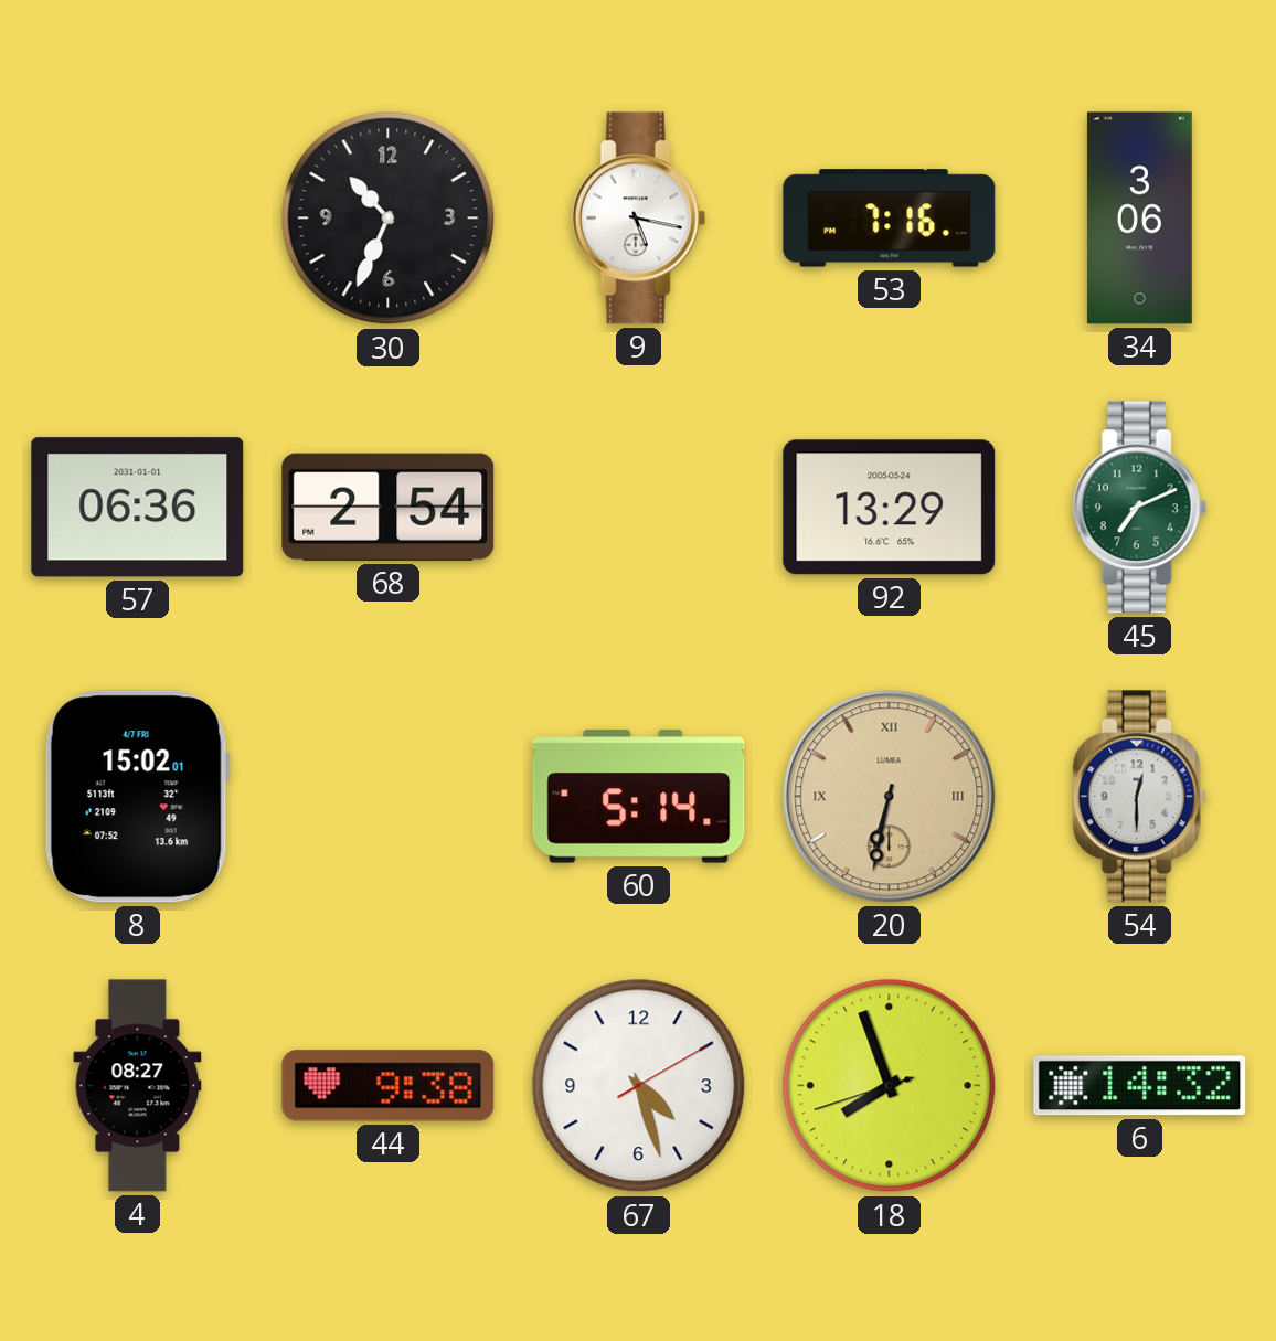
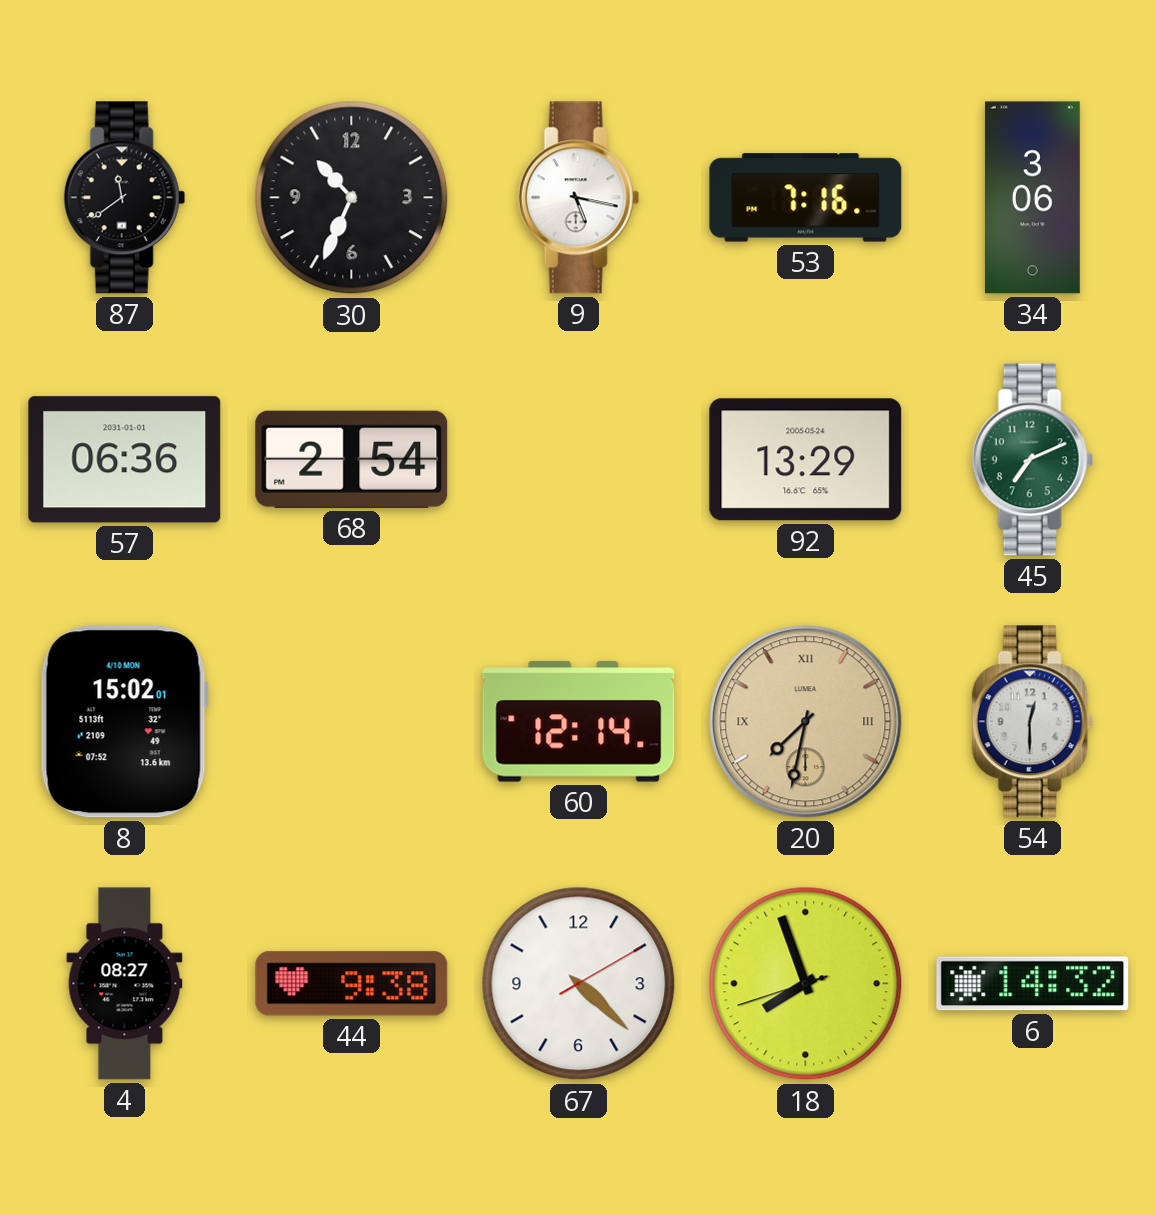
87: none -> 11:39
8 date: 4/7 FRI -> 4/10 MON
60: 5:14 -> 12:14
20: 6:32 -> 7:32
67: 4:27 -> 4:22
